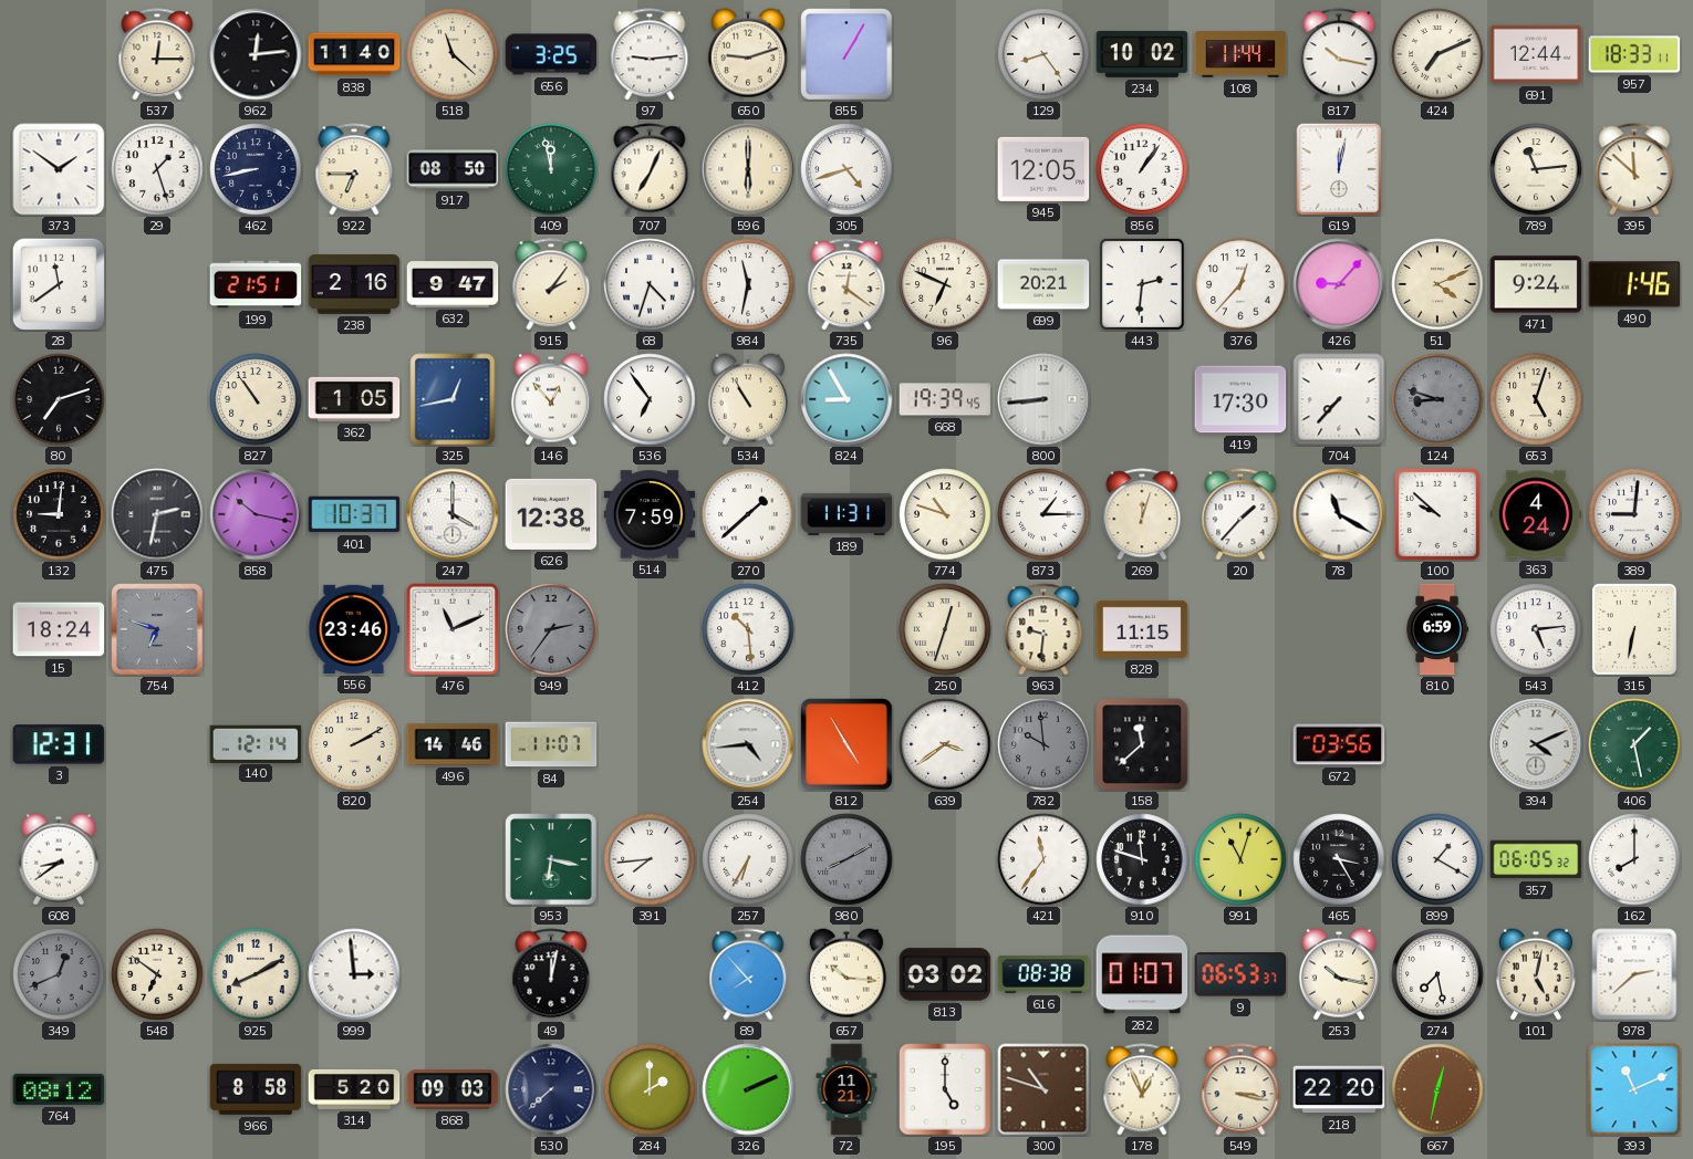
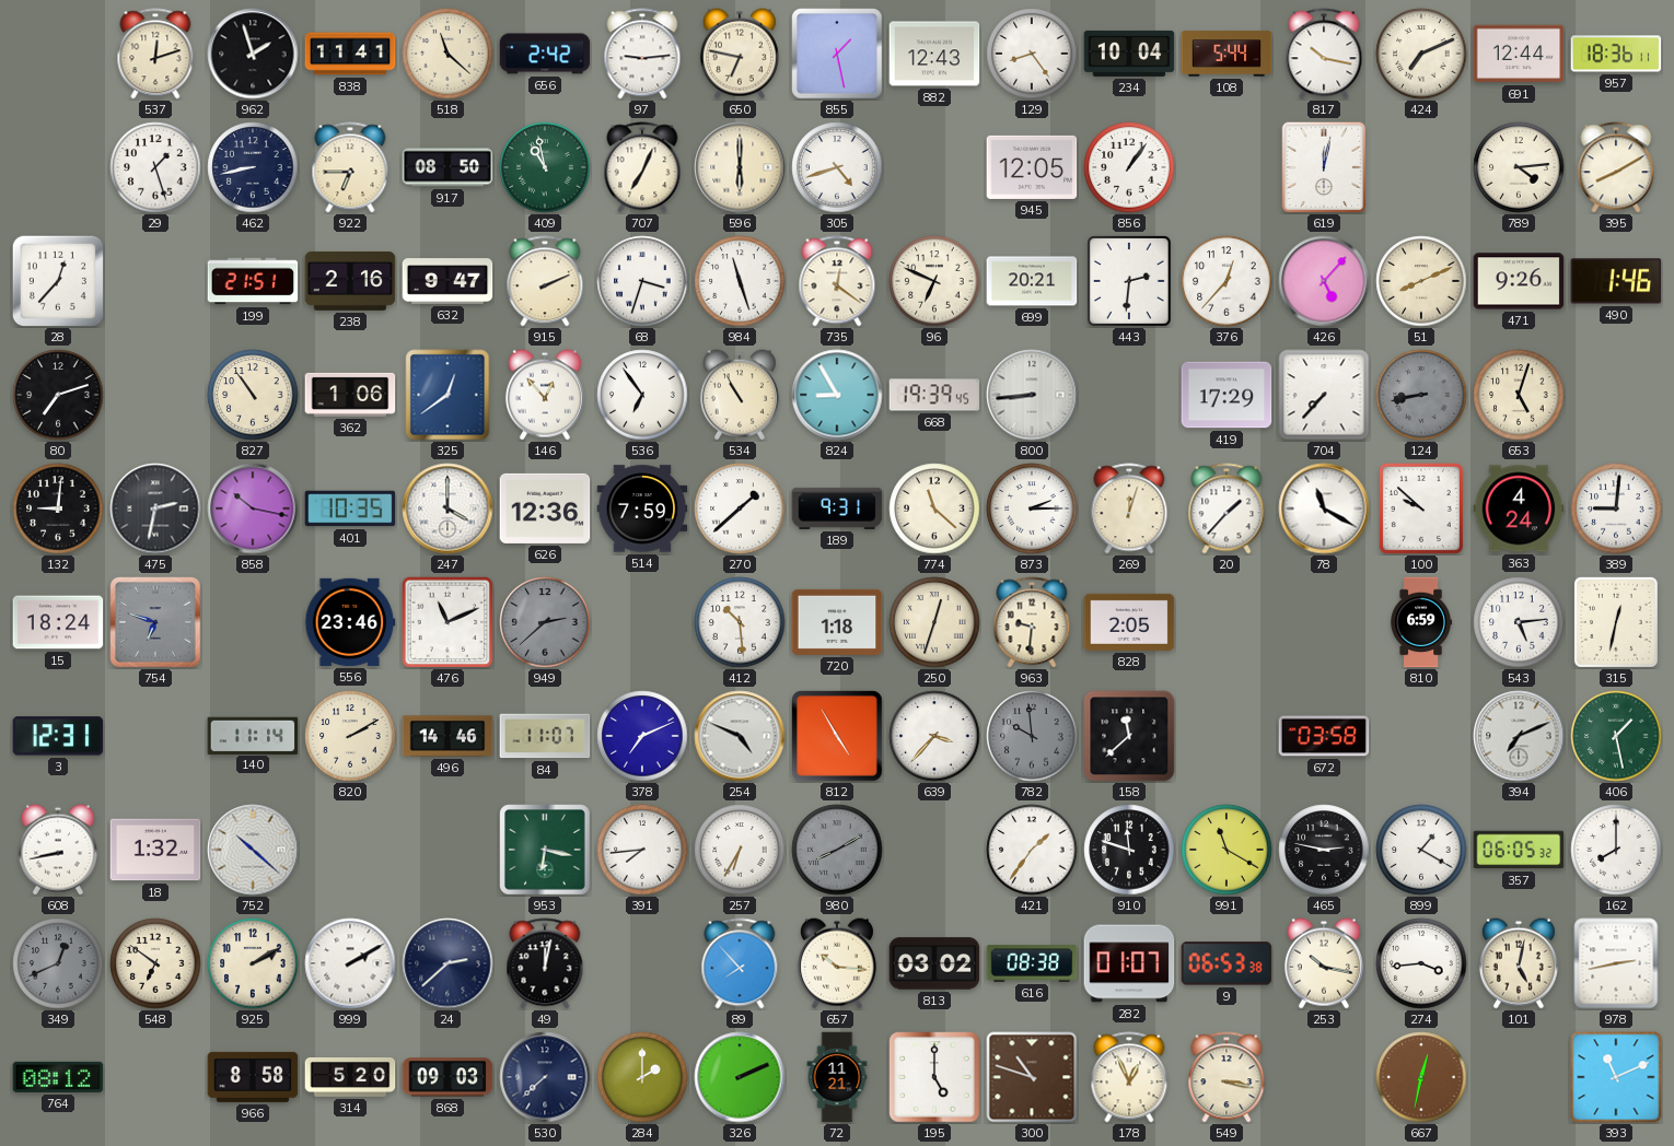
537: 12:15 -> 12:12
962: 12:14 -> 1:57
838: 11:40 -> 11:41
656: 3:25 -> 2:42
650: 9:12 -> 6:47
855: 1:05 -> 1:28
882: none -> 12:43
234: 10:02 -> 10:04
108: 11:44 -> 5:44
957: 18:33 -> 18:36
373: 1:51 -> none
409: 11:58 -> 10:58
789: 11:14 -> 4:14
395: 11:52 -> 8:10
28: 11:39 -> 12:37
915: 2:06 -> 2:11
68: 4:33 -> 3:33
984: 11:32 -> 11:27
426: 9:07 -> 5:07
51: 4:11 -> 8:11
471: 9:24 -> 9:26
362: 1:05 -> 1:06
325: 12:43 -> 12:39
419: 17:30 -> 17:29
124: 8:48 -> 8:43
401: 10:37 -> 10:35
626: 12:38 -> 12:36
189: 11:31 -> 9:31
774: 10:48 -> 11:22
873: 1:15 -> 2:15
949: 2:36 -> 2:38
720: none -> 1:18
828: 11:15 -> 2:05
315: 6:32 -> 12:32
140: 12:14 -> 11:14
378: none -> 7:11
254: 4:44 -> 4:49
639: 3:39 -> 3:37
672: 03:56 -> 03:58
394: 4:11 -> 7:11
608: 8:39 -> 8:43
18: none -> 1:32
752: none -> 10:22
421: 11:36 -> 1:36
991: 11:03 -> 11:20
465: 3:25 -> 2:47
925: 8:10 -> 2:10
999: 2:59 -> 2:10
24: none -> 2:38
9: 06:53:37 -> 06:53:38
274: 7:28 -> 3:44
978: 2:38 -> 2:43
218: 22:20 -> none
